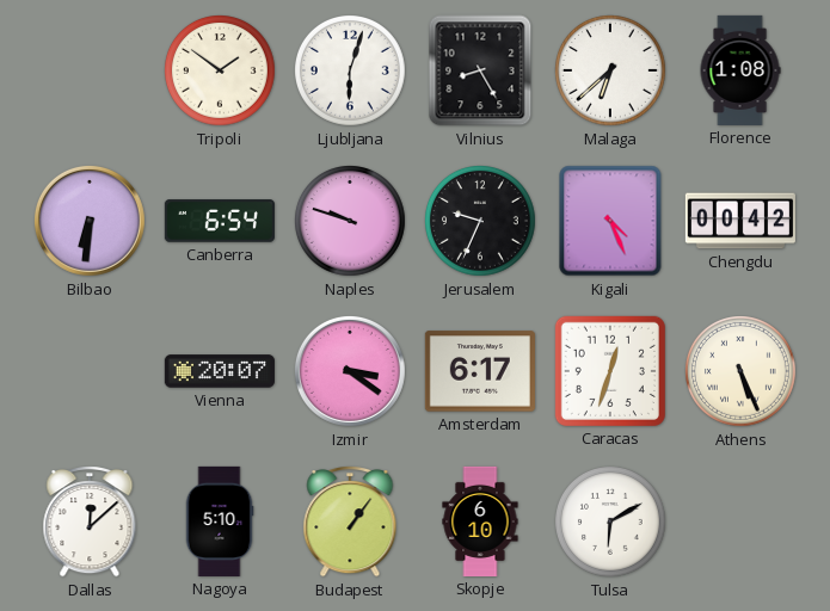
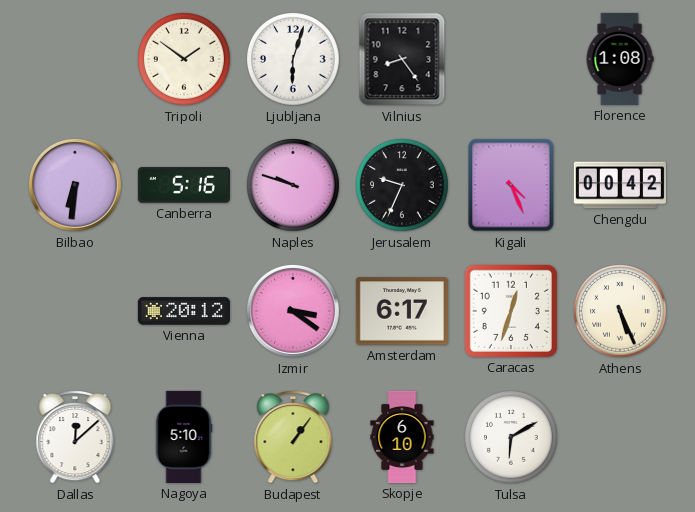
Vilnius: 8:25 -> 8:24
Malaga: 6:38 -> none
Canberra: 6:54 -> 5:16
Vienna: 20:07 -> 20:12
